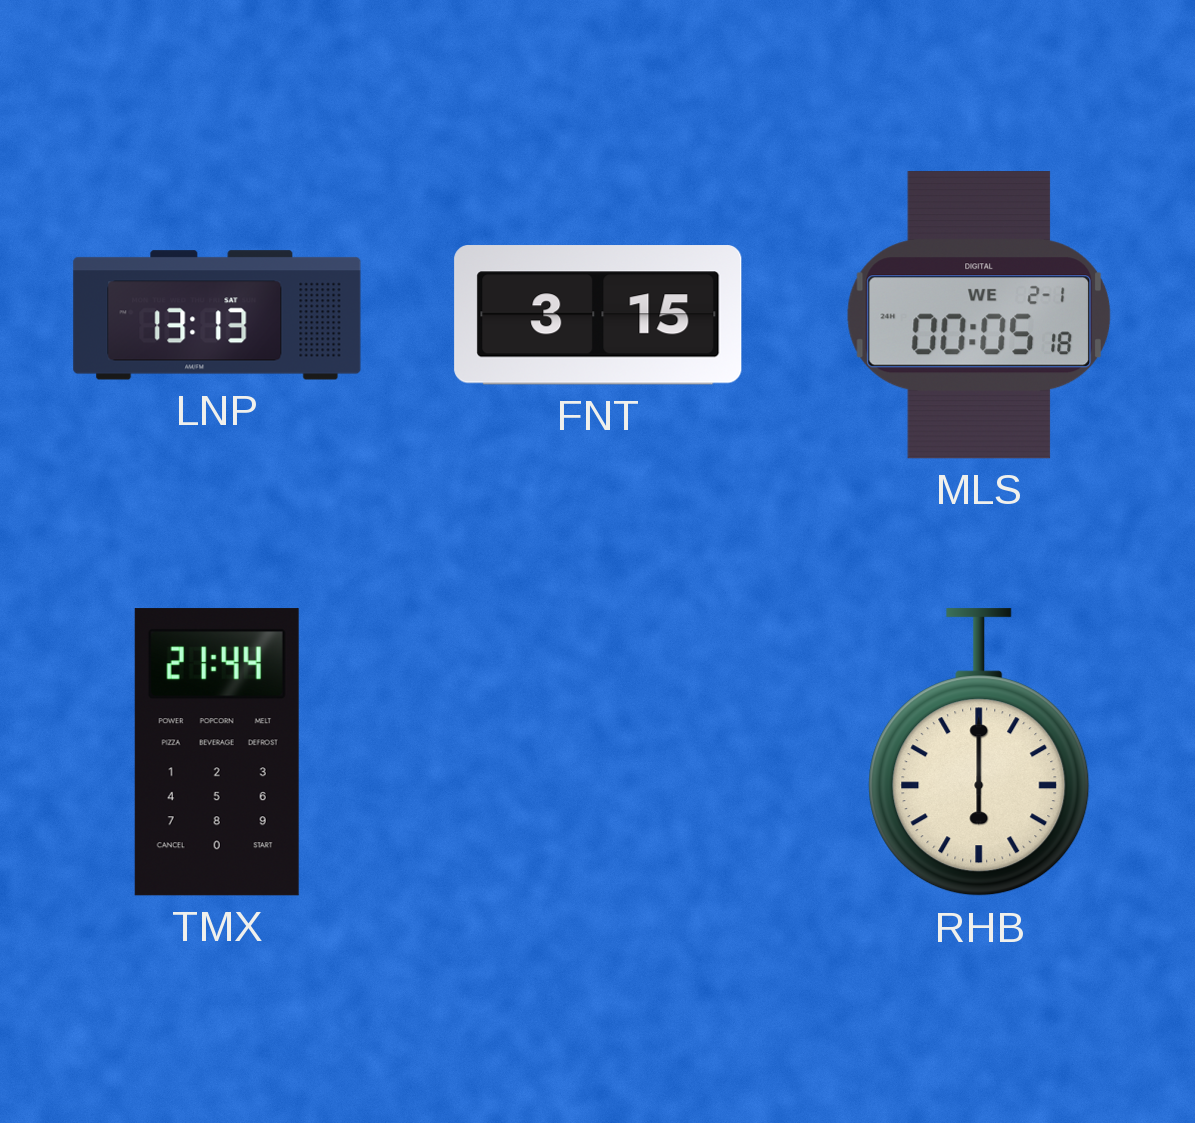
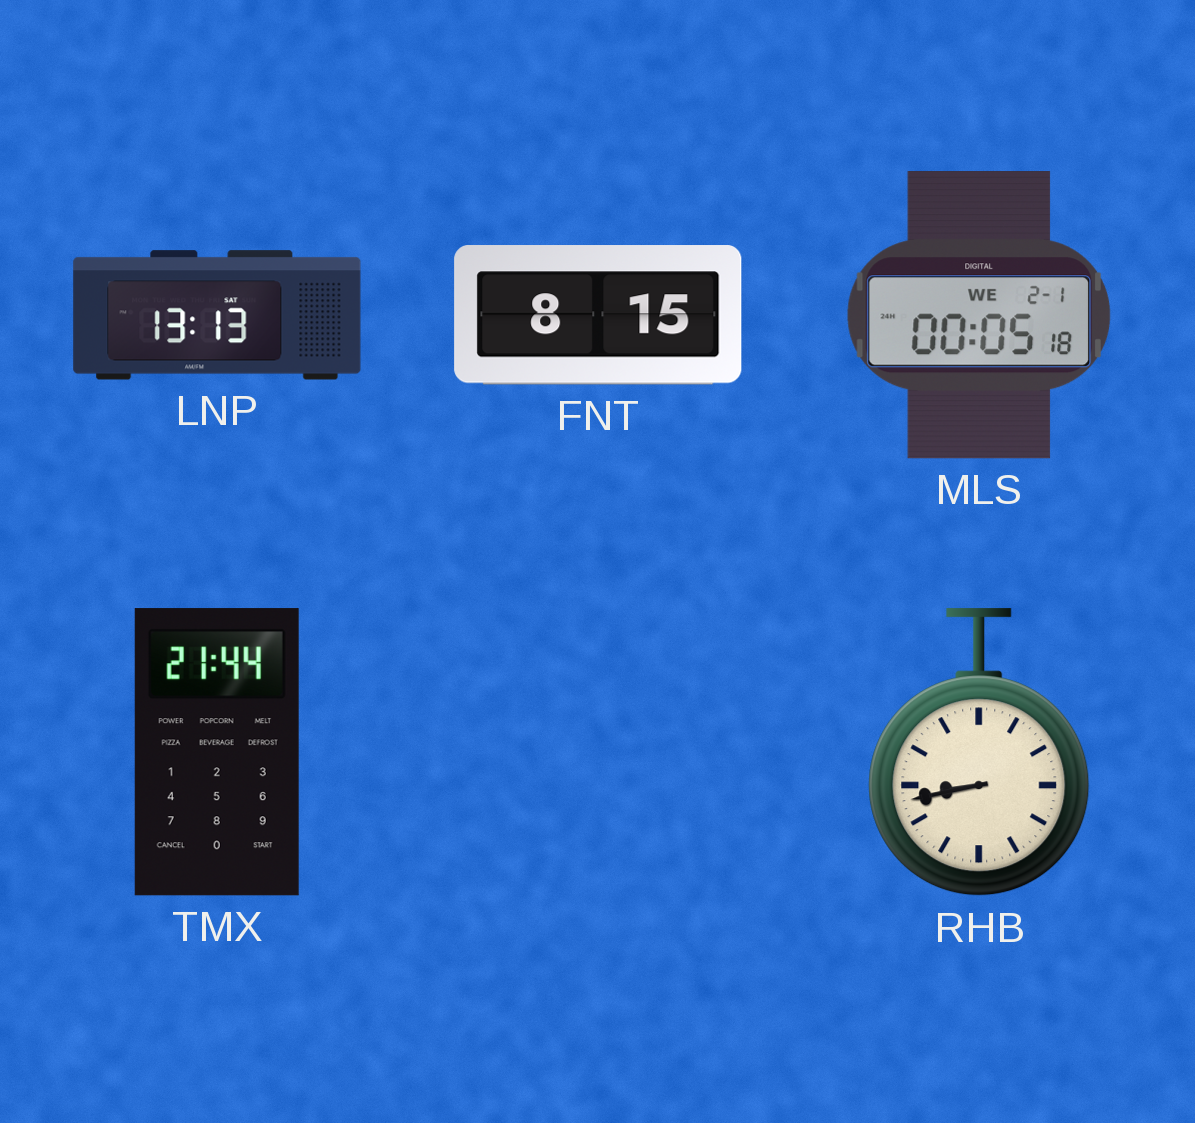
FNT: 3:15 -> 8:15
RHB: 6:00 -> 8:43
